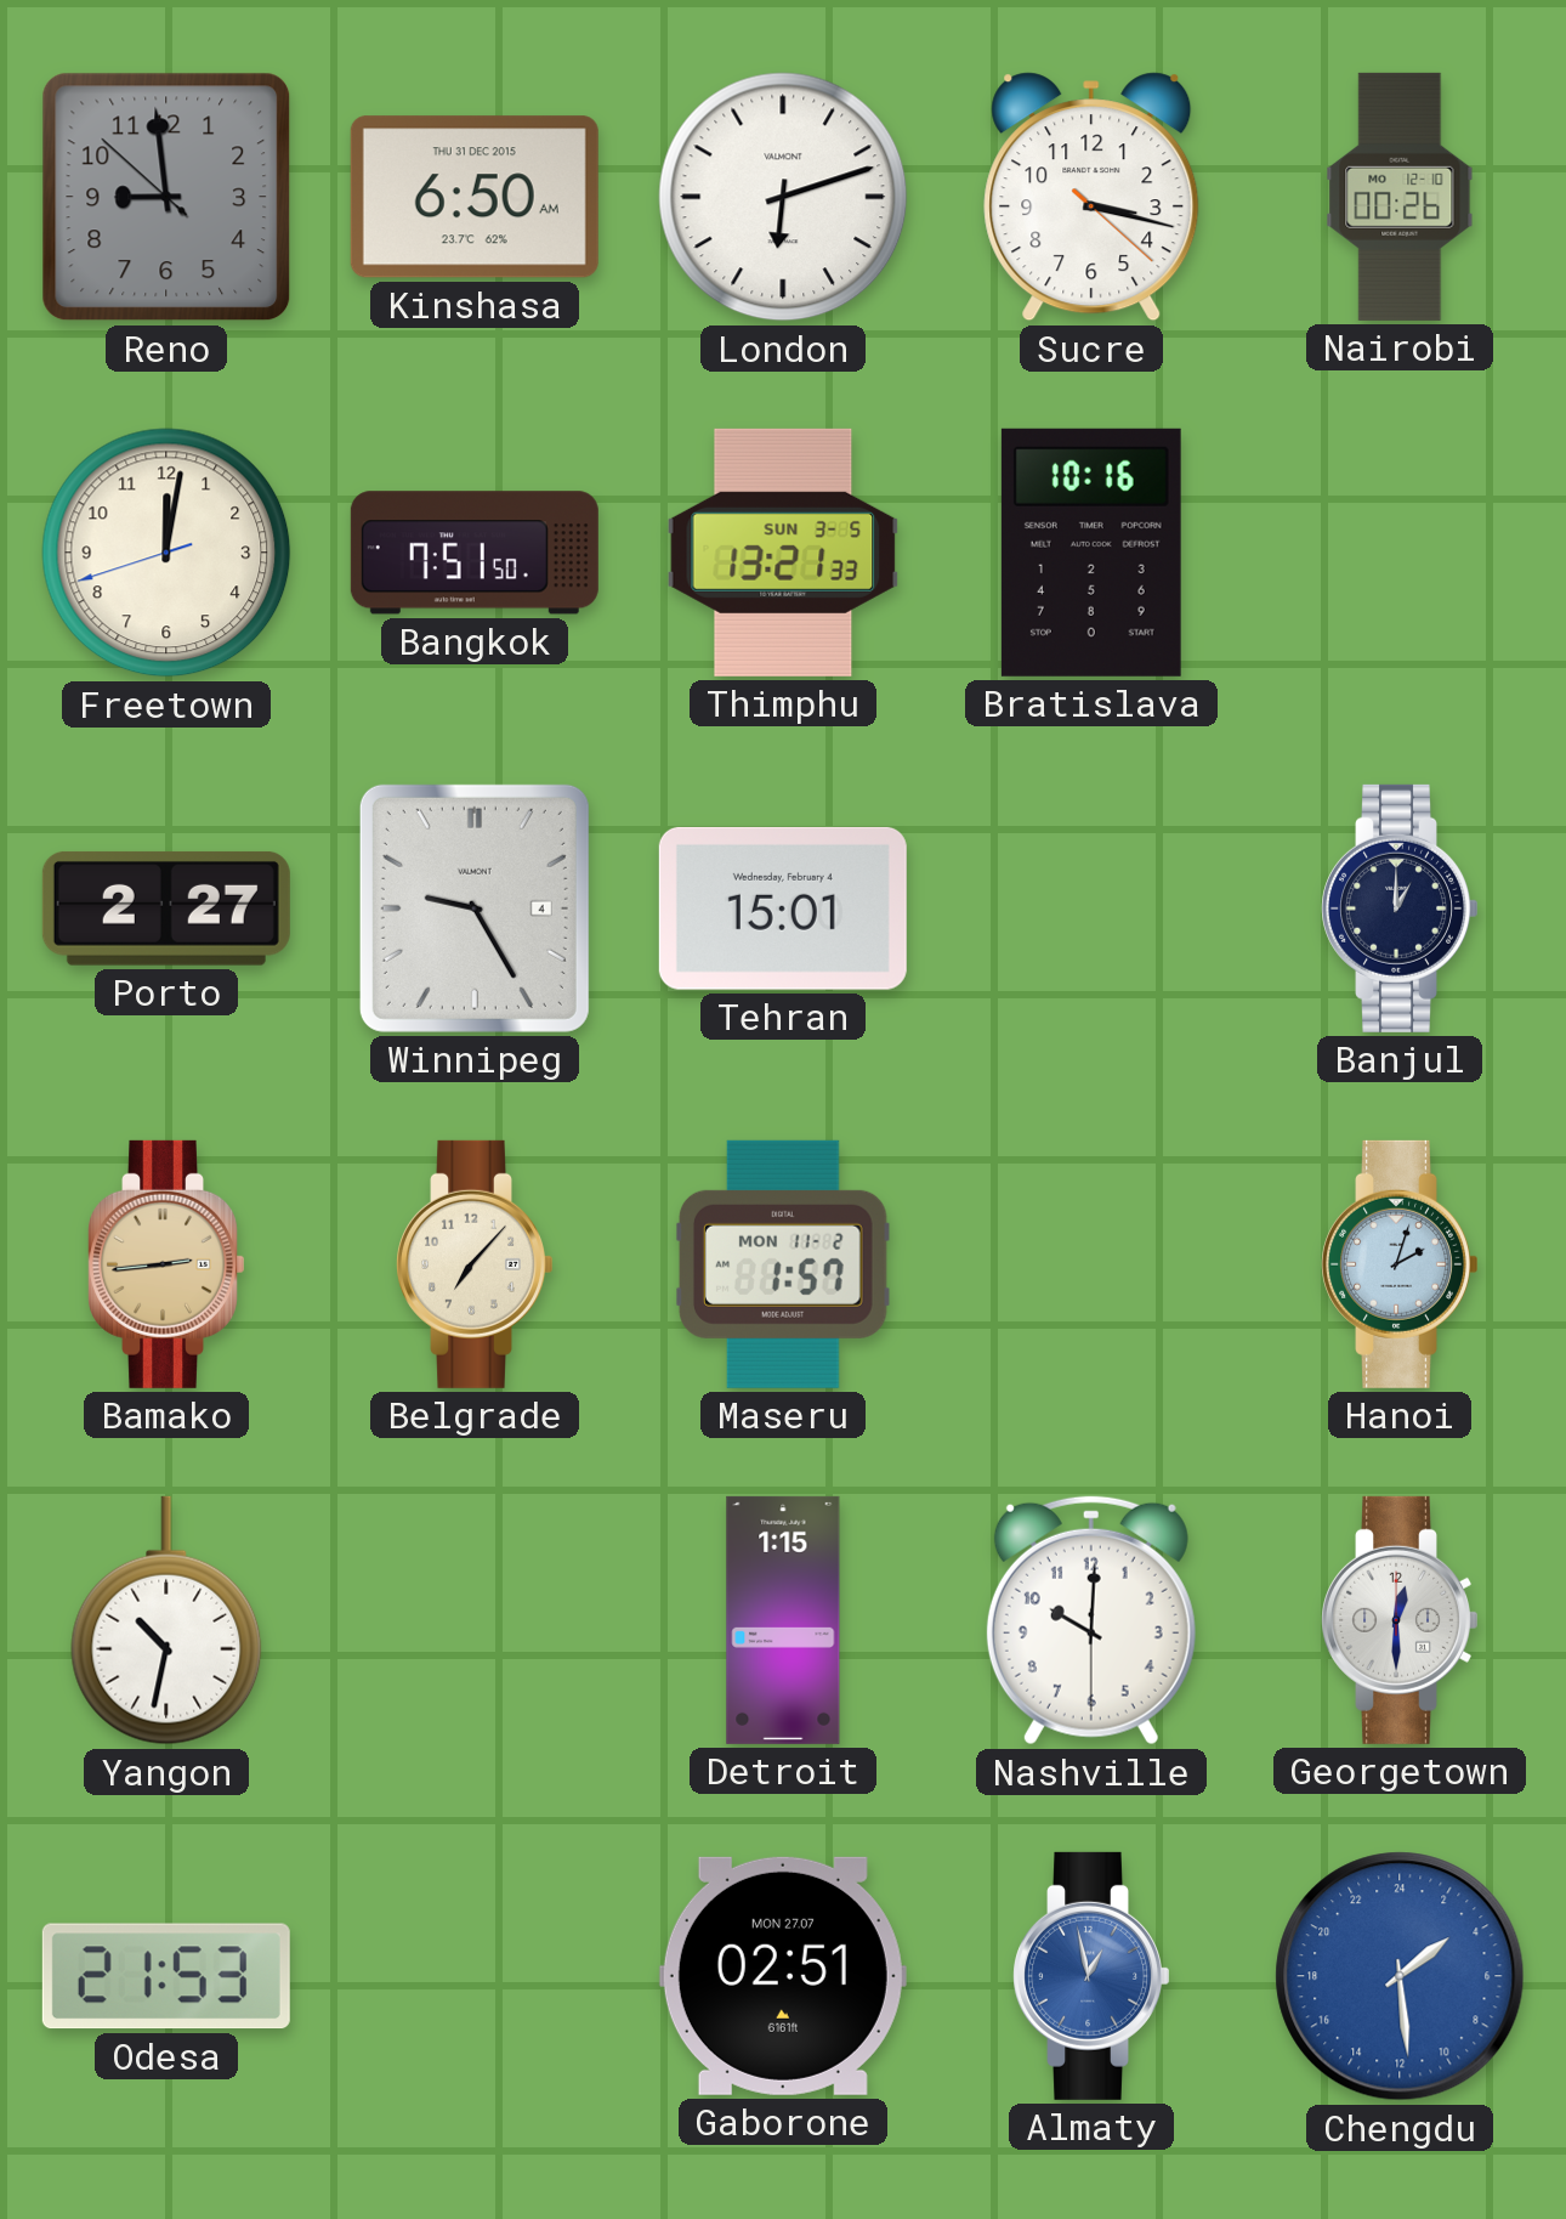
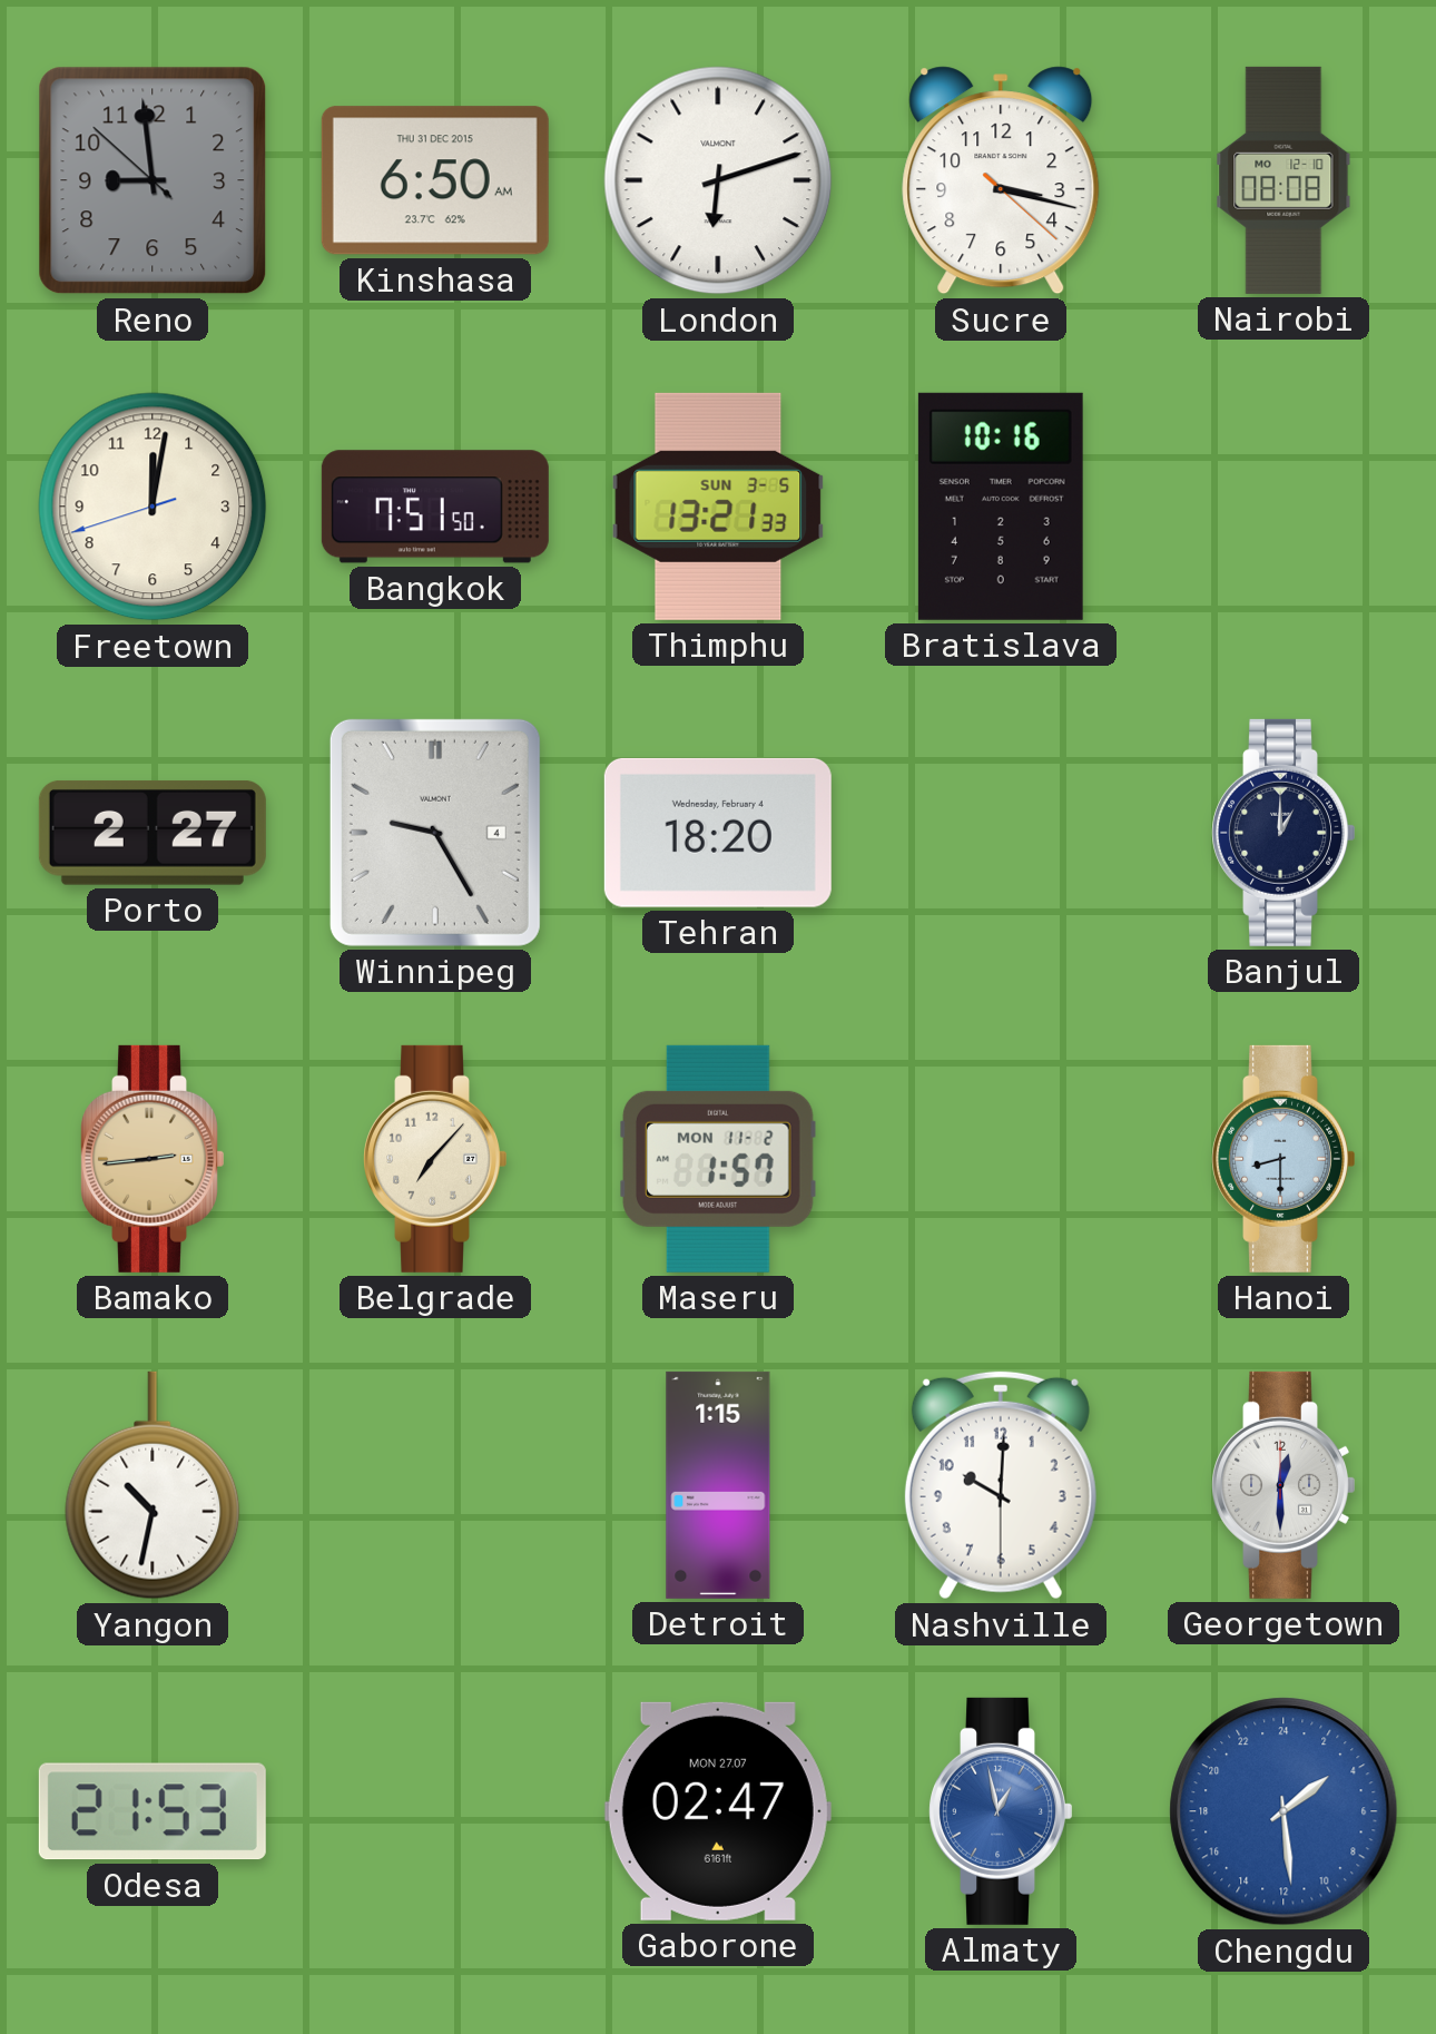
Nairobi: 00:26 -> 08:08
Tehran: 15:01 -> 18:20
Hanoi: 2:03 -> 8:30
Gaborone: 02:51 -> 02:47
